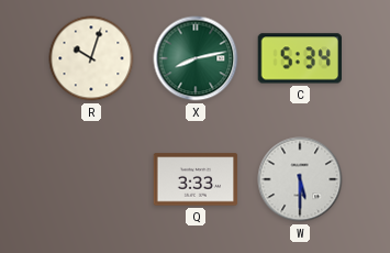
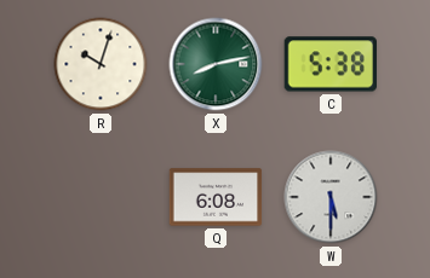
C: 5:34 -> 5:38
Q: 3:33 -> 6:08
